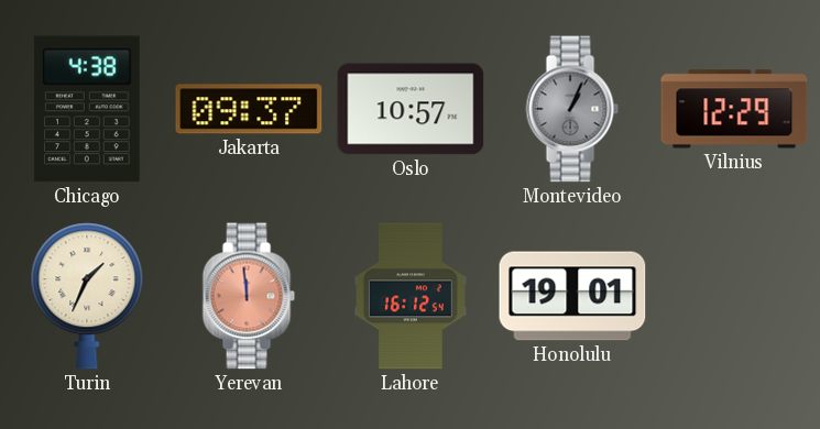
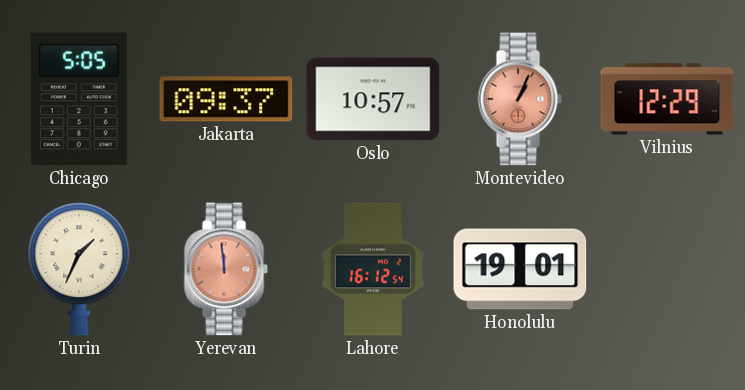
Chicago: 4:38 -> 5:05
Montevideo dial: grey -> salmon
